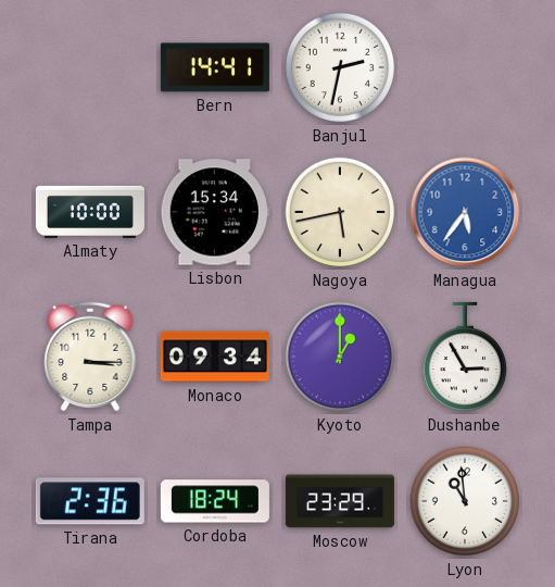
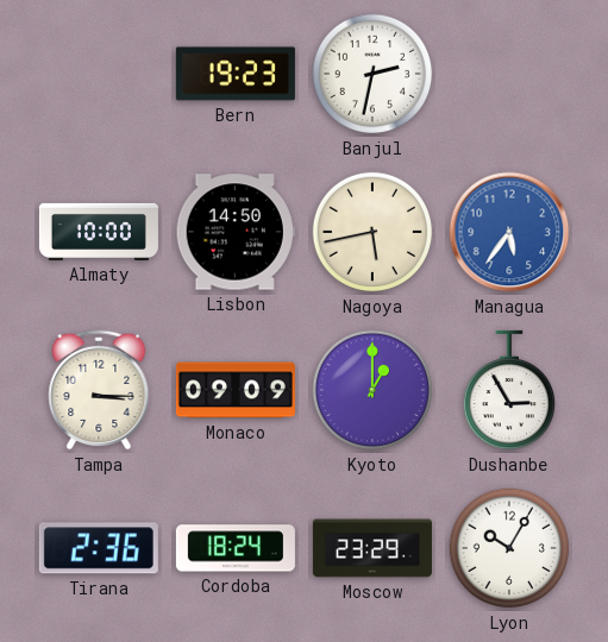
Bern: 14:41 -> 19:23
Lisbon: 15:34 -> 14:50
Monaco: 09:34 -> 09:09
Lyon: 10:59 -> 10:05
